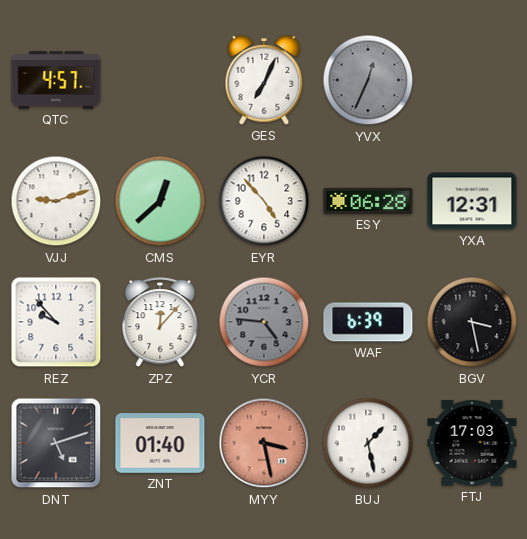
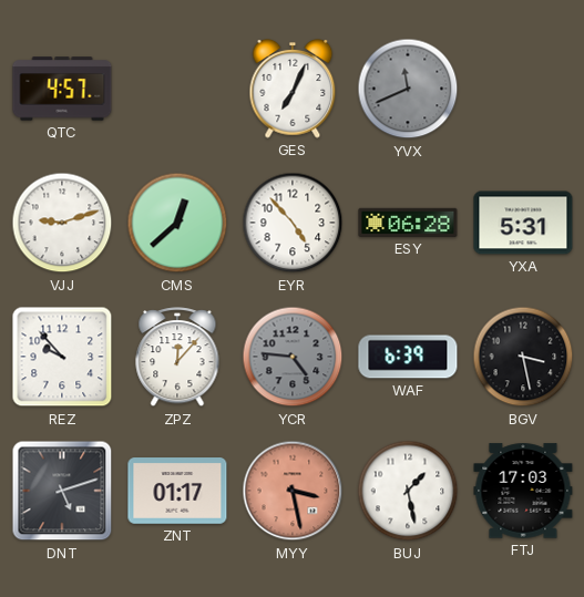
YVX: 12:34 -> 11:41
YXA: 12:31 -> 5:31
ZNT: 01:40 -> 01:17
